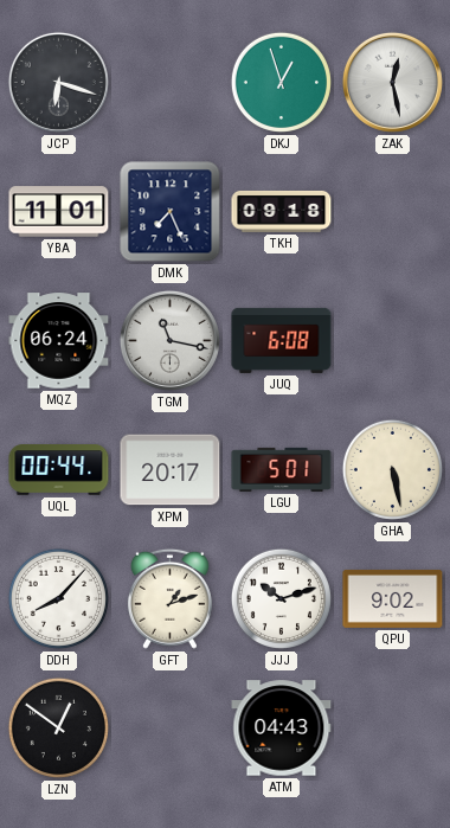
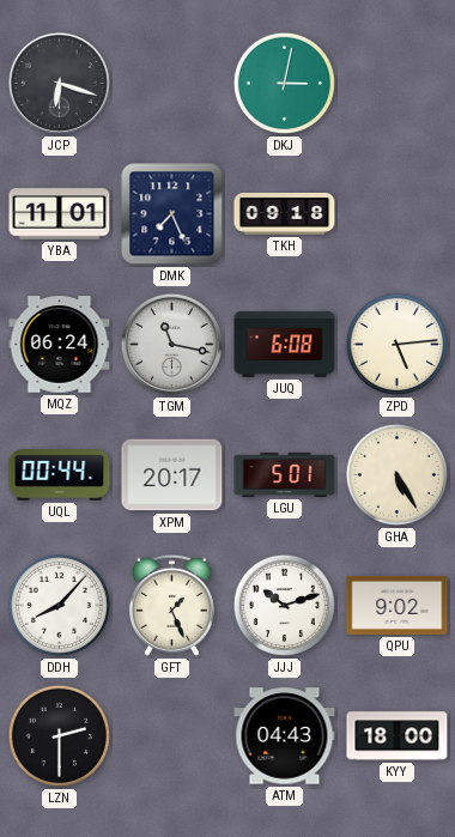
DKJ: 12:57 -> 3:02
ZAK: 12:28 -> none
ZPD: none -> 5:14
GHA: 5:28 -> 5:25
GFT: 1:12 -> 1:26
LZN: 12:51 -> 2:30
KYY: none -> 18:00
